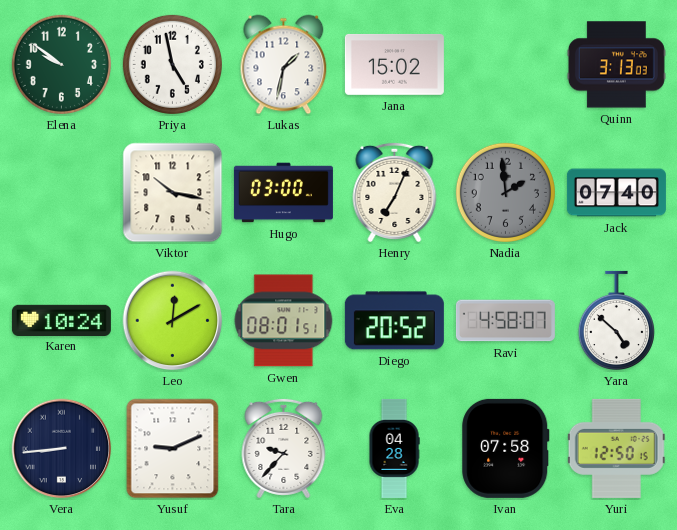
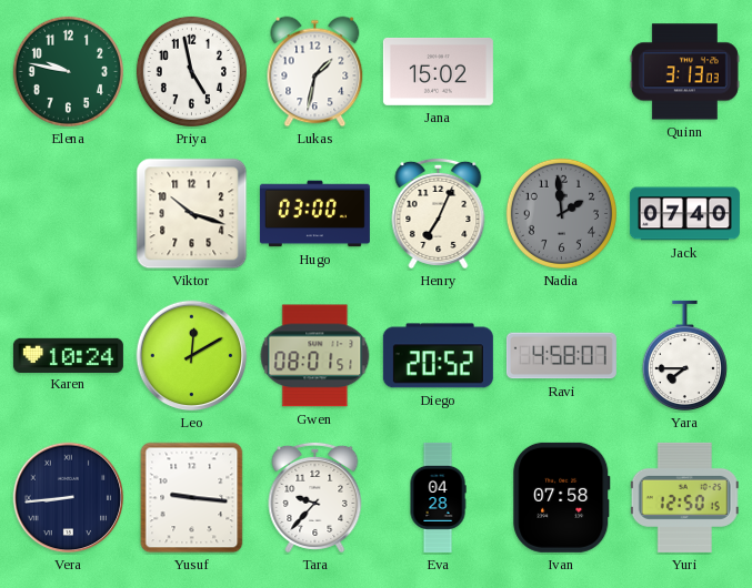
Elena: 9:51 -> 9:47
Viktor: 10:17 -> 10:18
Yara: 4:52 -> 7:45
Yusuf: 9:11 -> 9:16
